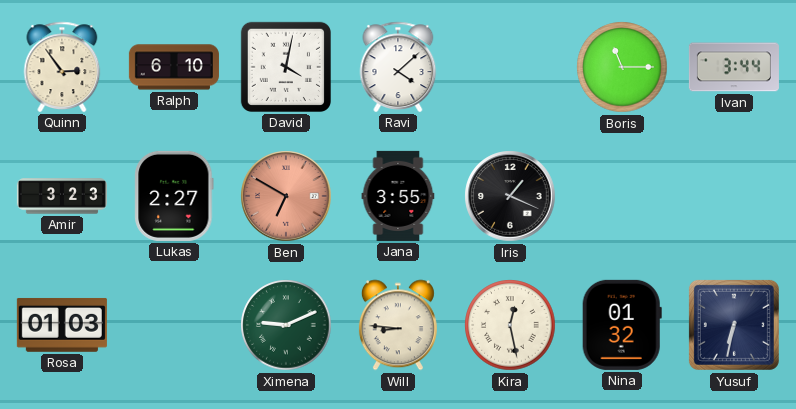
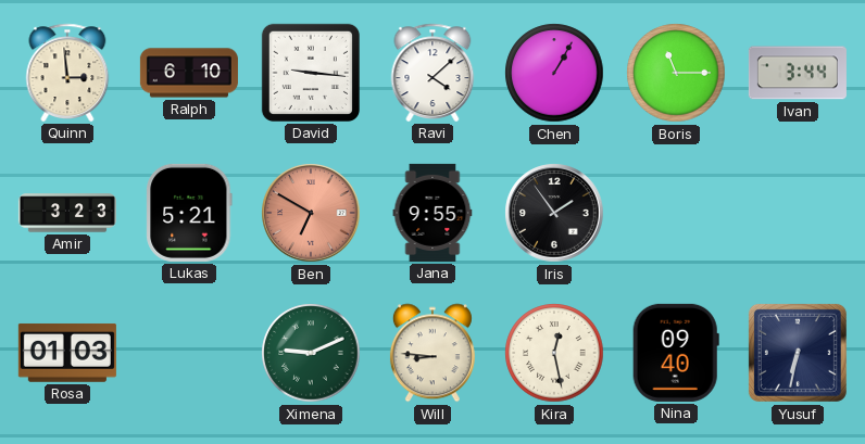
Quinn: 2:54 -> 2:59
David: 4:02 -> 9:16
Chen: none -> 1:05
Lukas: 2:27 -> 5:21
Jana: 3:55 -> 9:55
Iris: 1:19 -> 1:54
Nina: 01:32 -> 09:40
